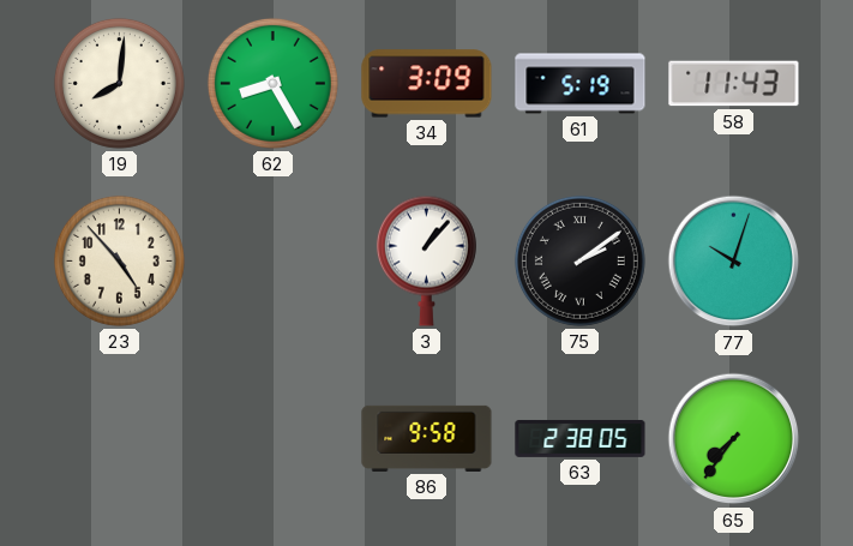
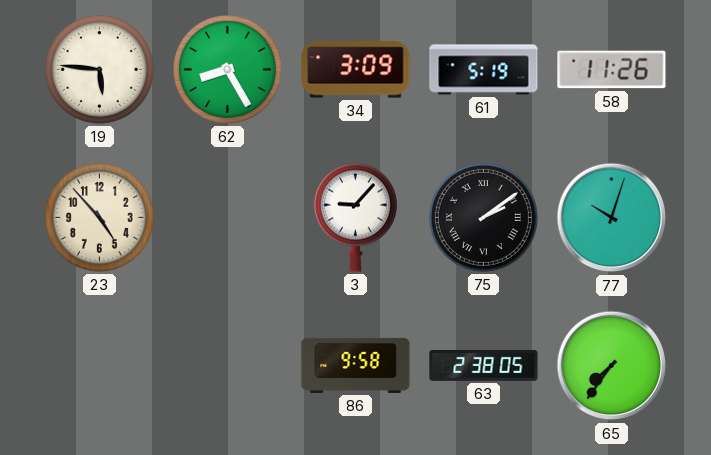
19: 8:01 -> 5:46
58: 11:43 -> 11:26
3: 1:07 -> 9:07
